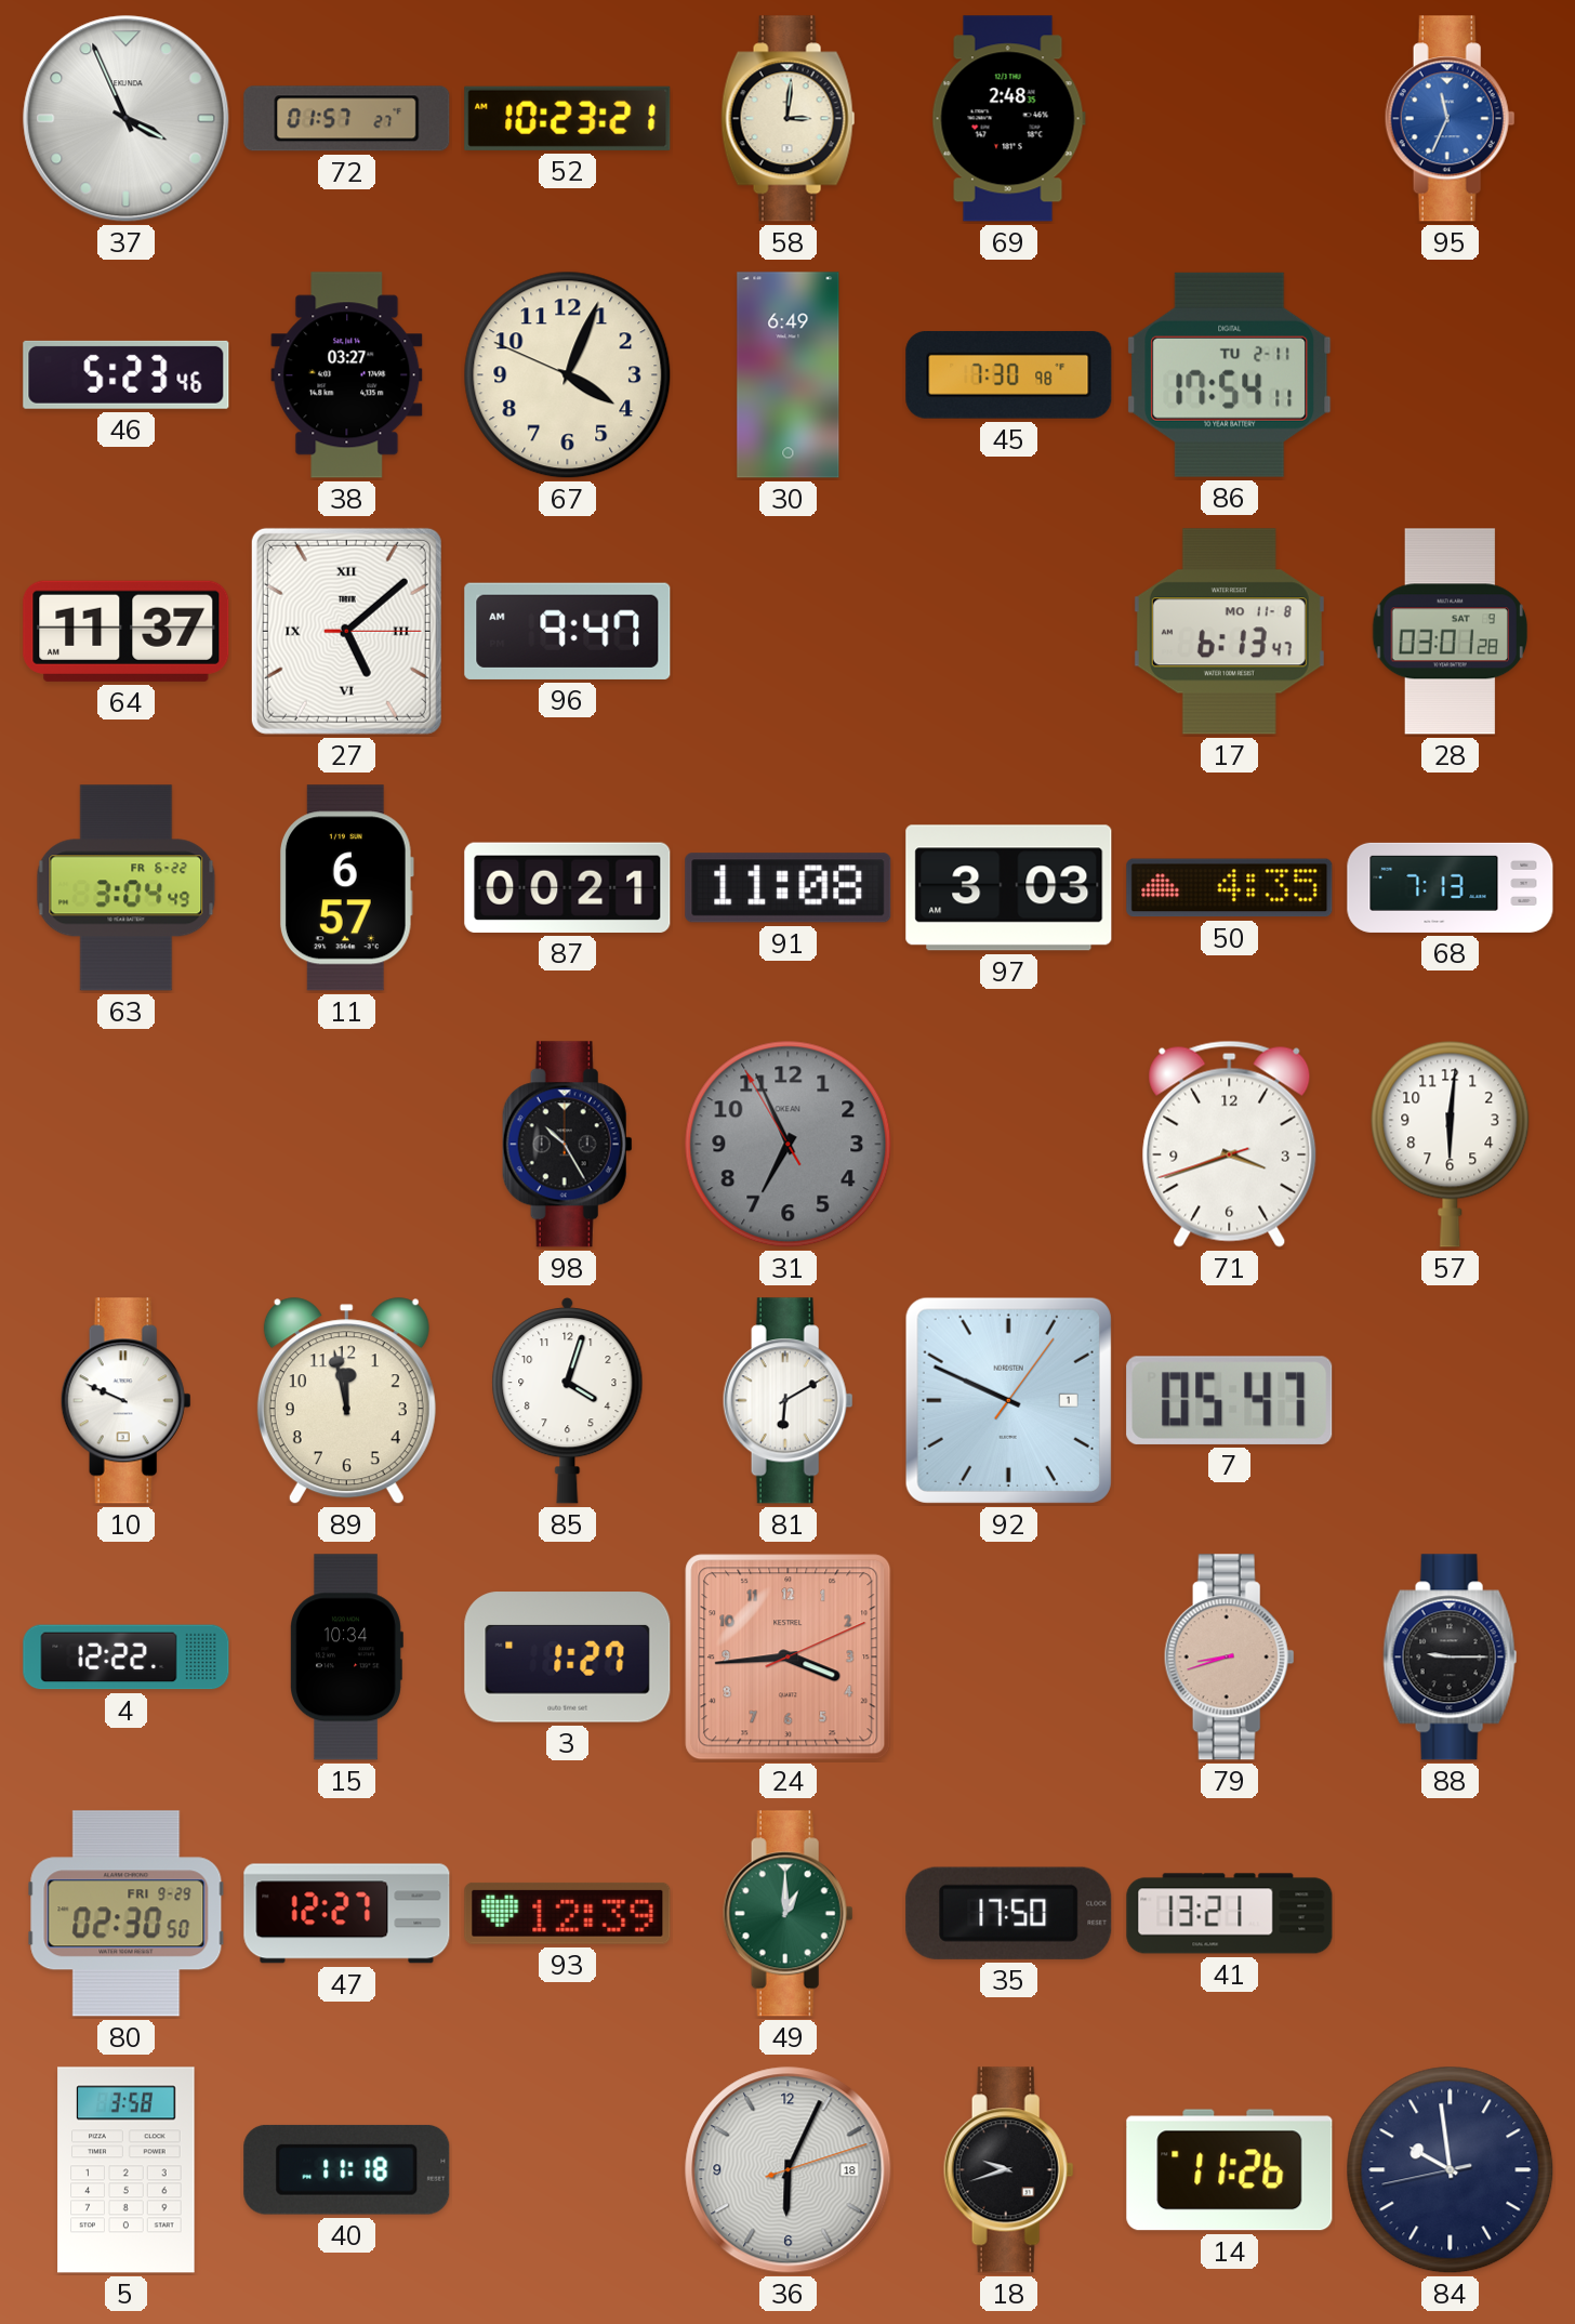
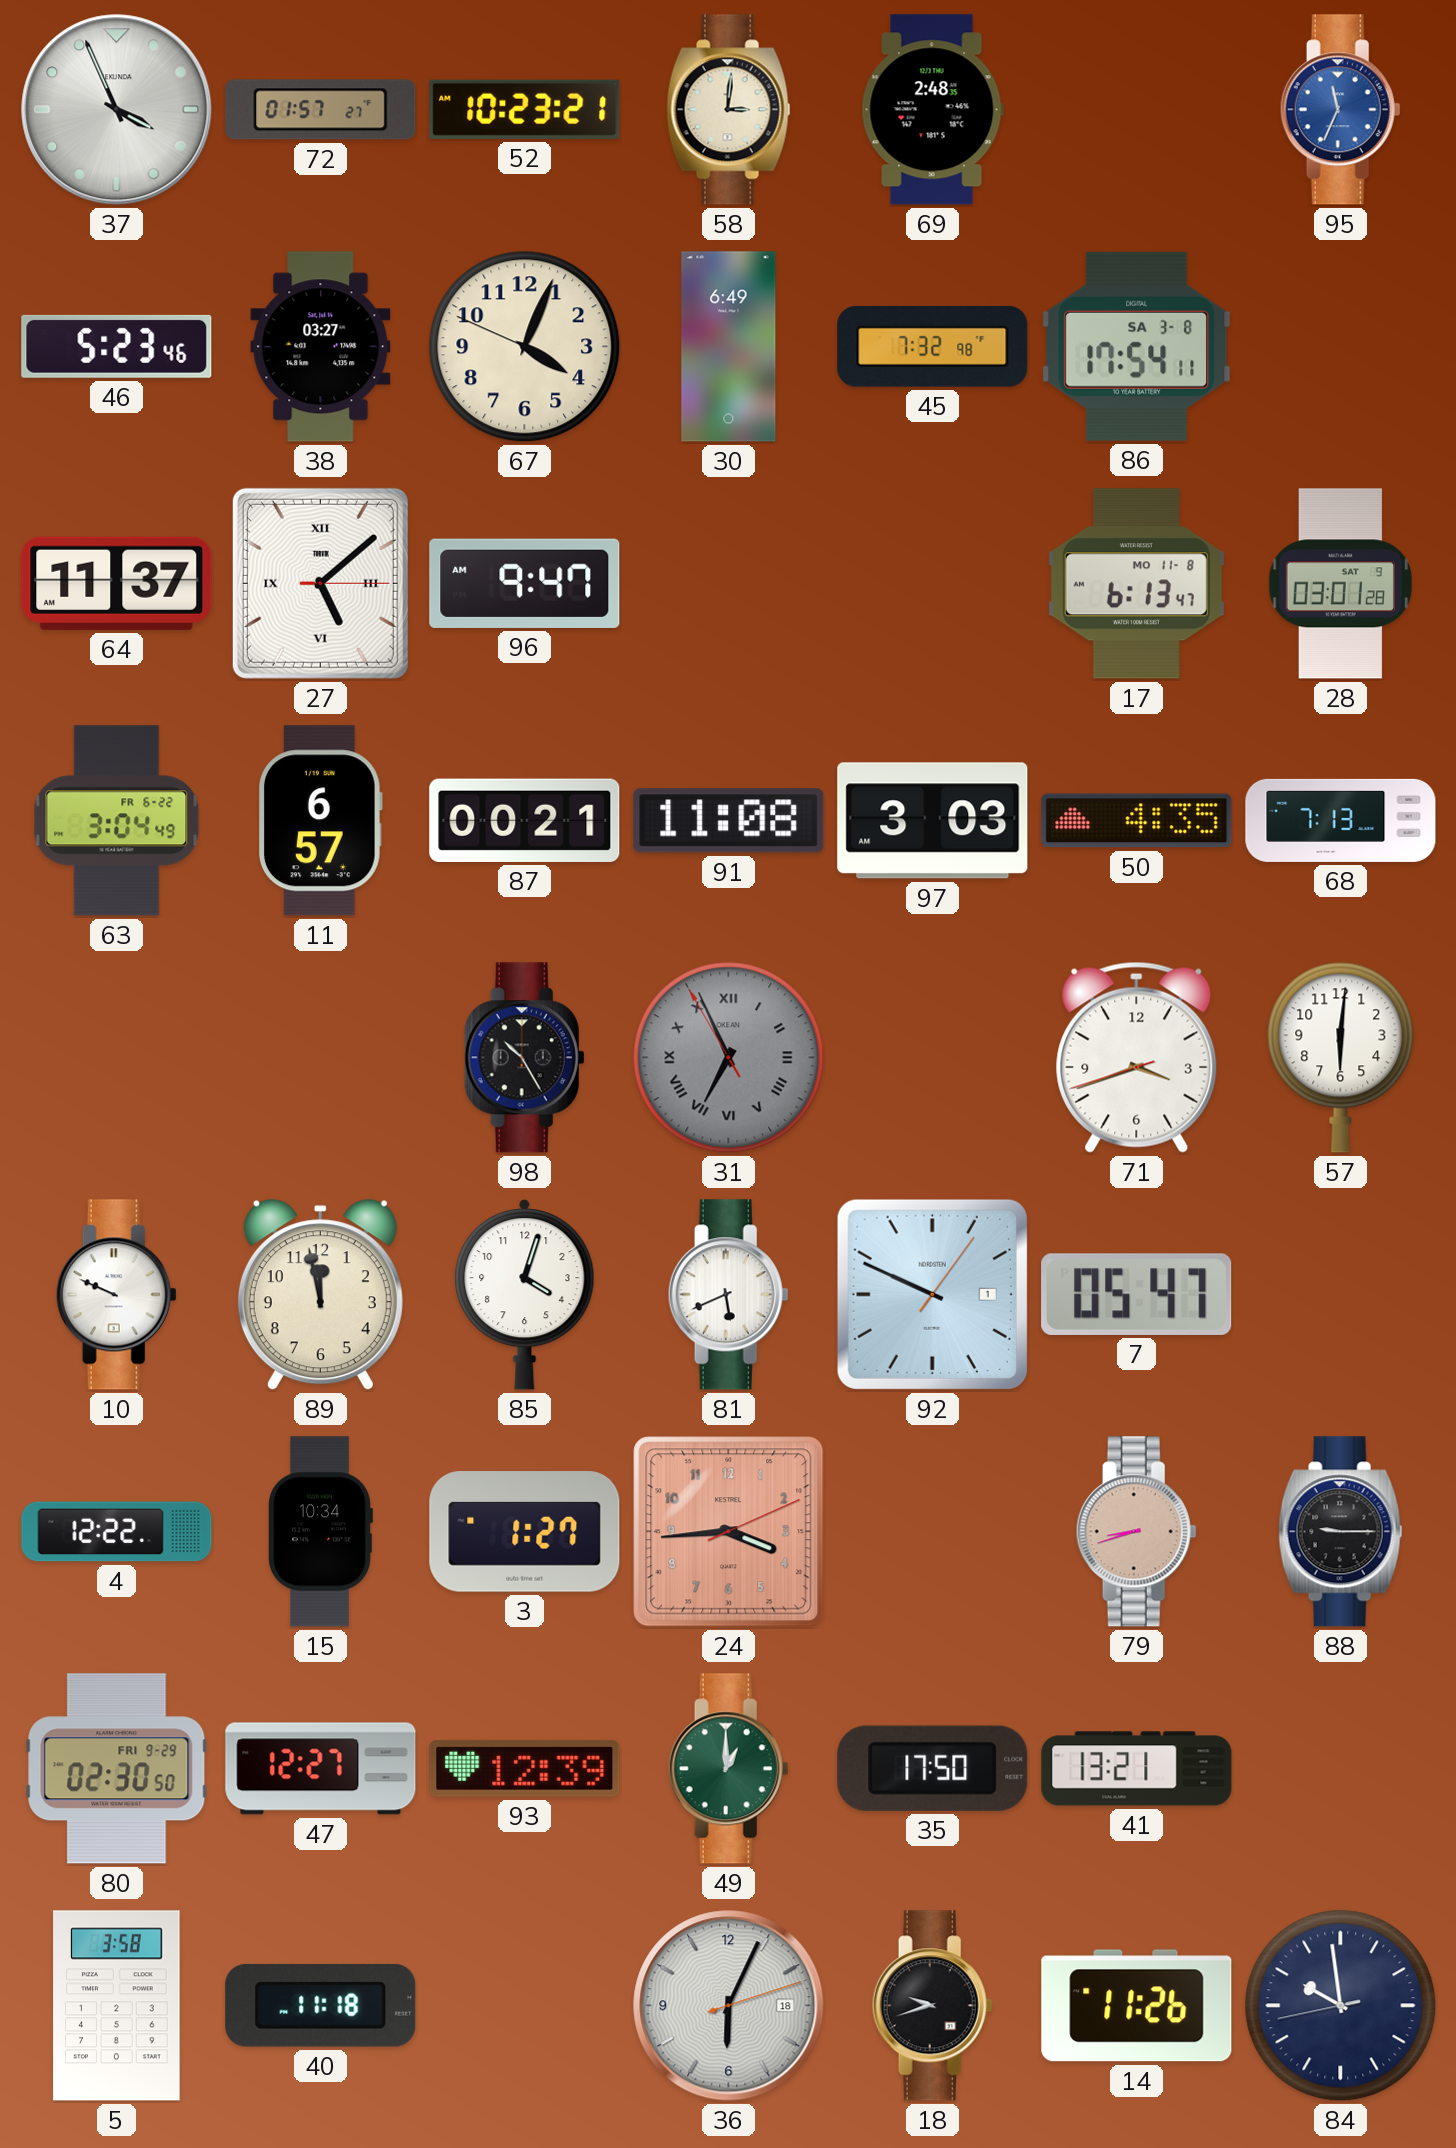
45: 7:30 -> 7:32
86 date: TU 2-11 -> SA 3-8
31 numerals: Arabic -> Roman
81: 6:10 -> 5:41
